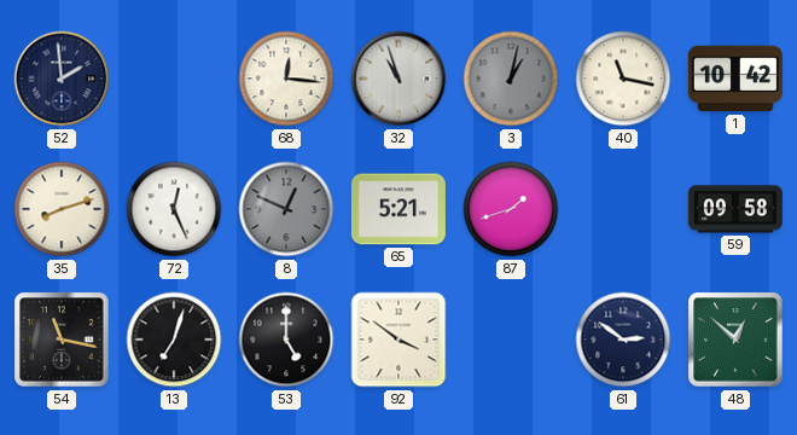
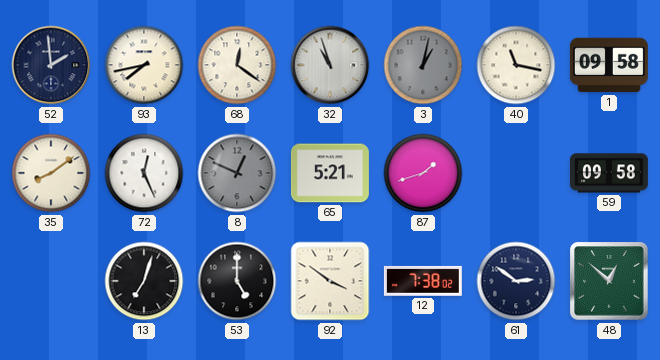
93: none -> 7:43
68: 12:16 -> 12:21
1: 10:42 -> 09:58
35: 8:12 -> 8:09
54: 11:17 -> none
12: none -> 7:38
